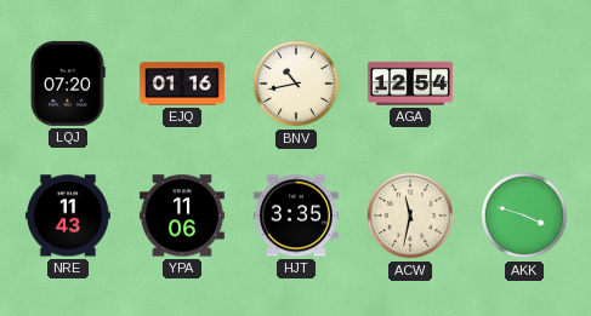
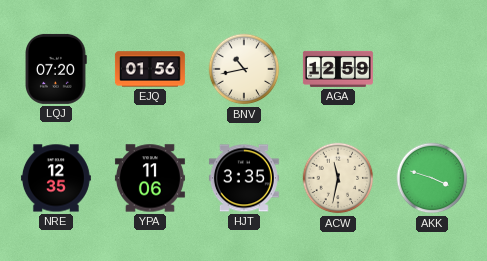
EJQ: 01:16 -> 01:56
AGA: 12:54 -> 12:59
NRE: 11:43 -> 12:35
